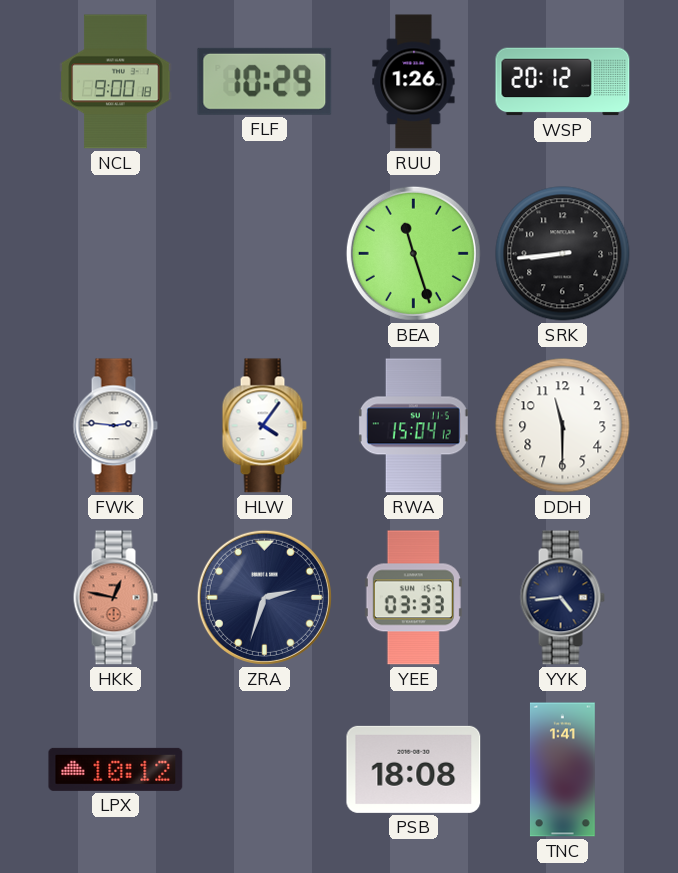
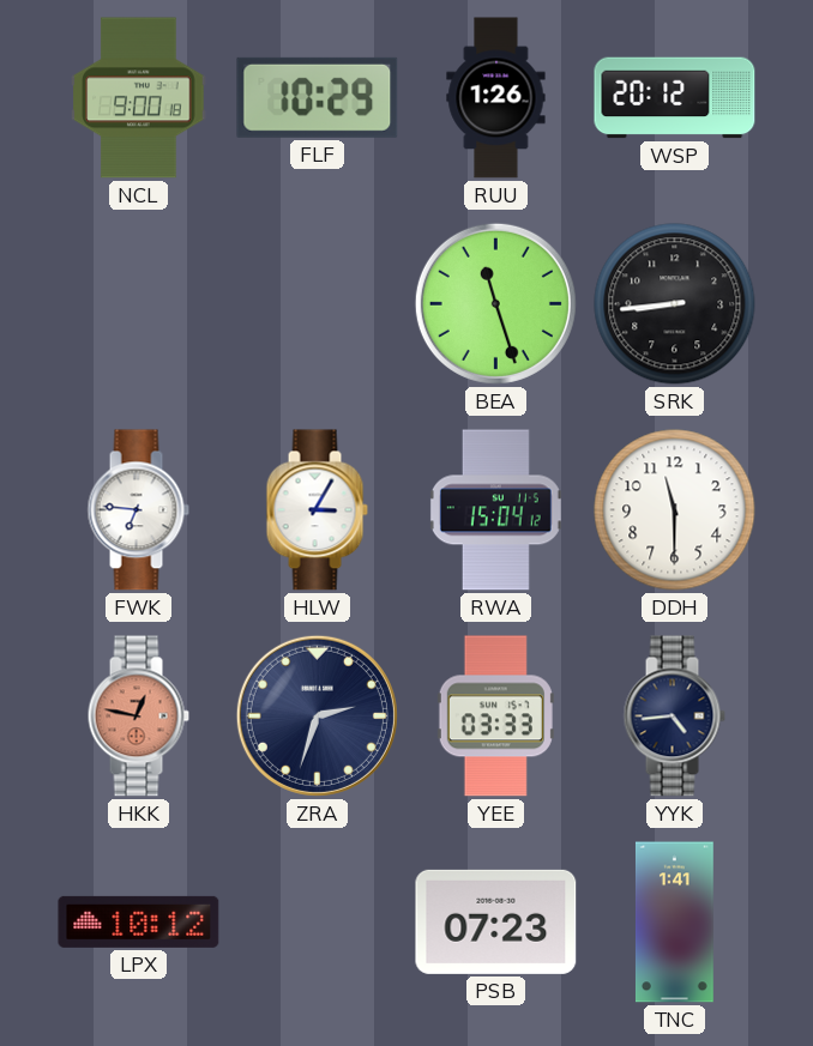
FWK: 2:46 -> 6:46
HLW: 4:06 -> 3:05
PSB: 18:08 -> 07:23
